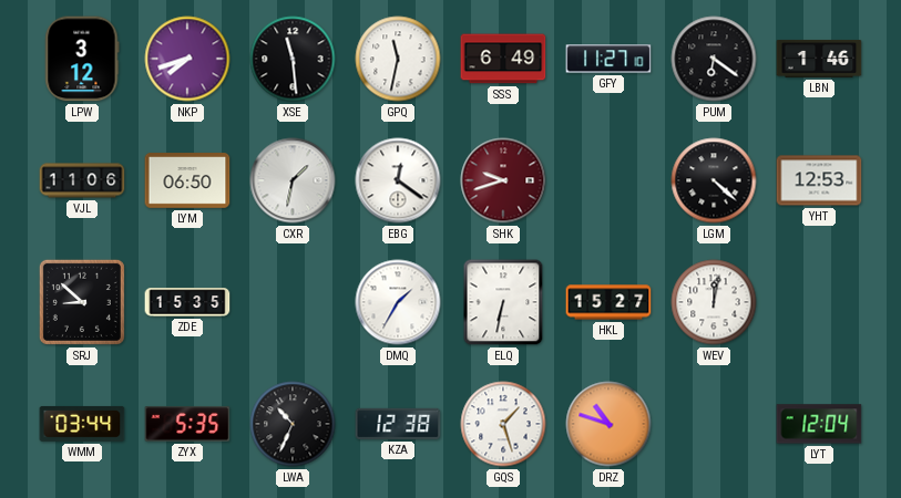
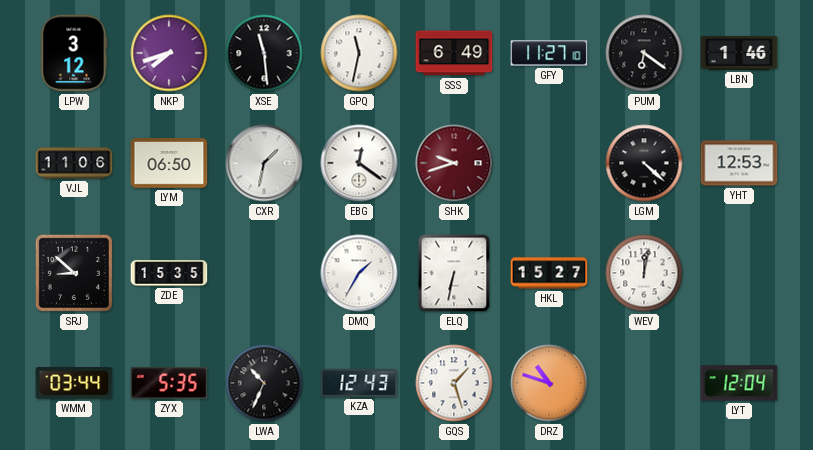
KZA: 12:38 -> 12:43
